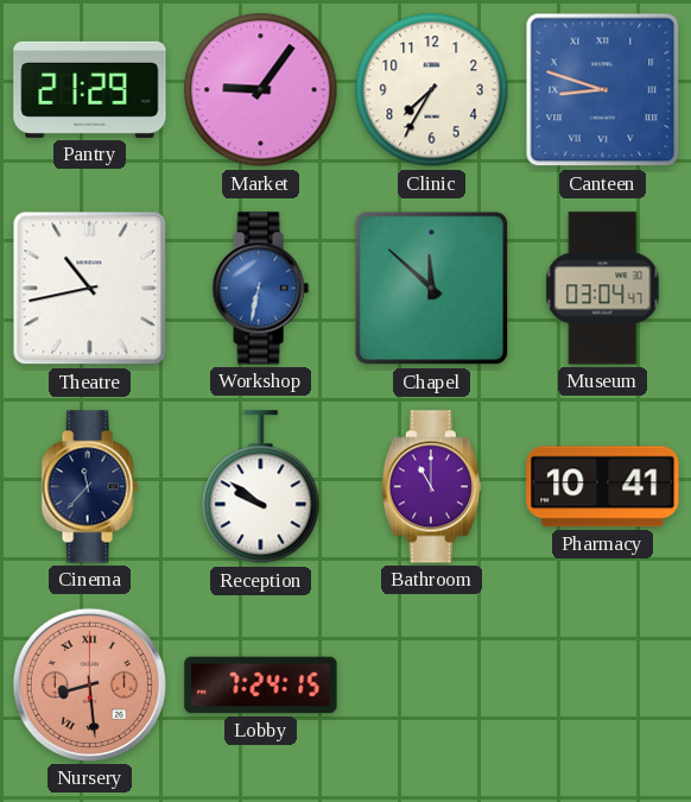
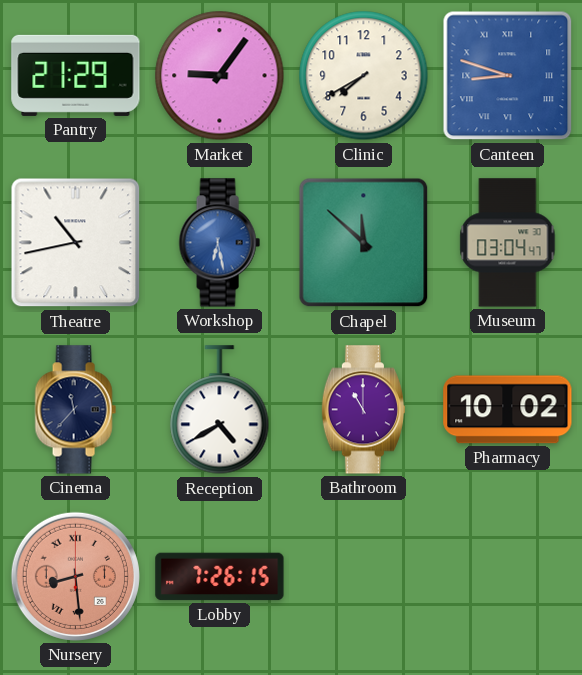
Clinic: 7:35 -> 7:40
Workshop: 6:32 -> 6:28
Reception: 9:51 -> 4:40
Pharmacy: 10:41 -> 10:02
Lobby: 7:24 -> 7:26
